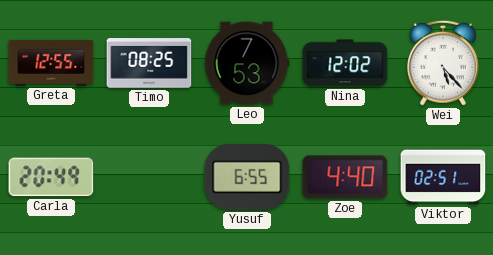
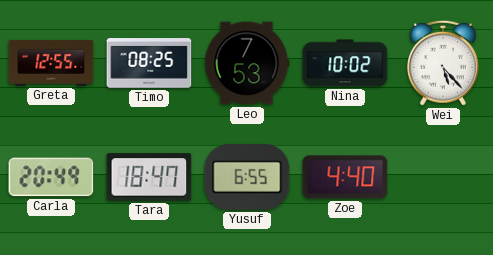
Nina: 12:02 -> 10:02
Tara: none -> 18:47
Viktor: 02:51 -> none
